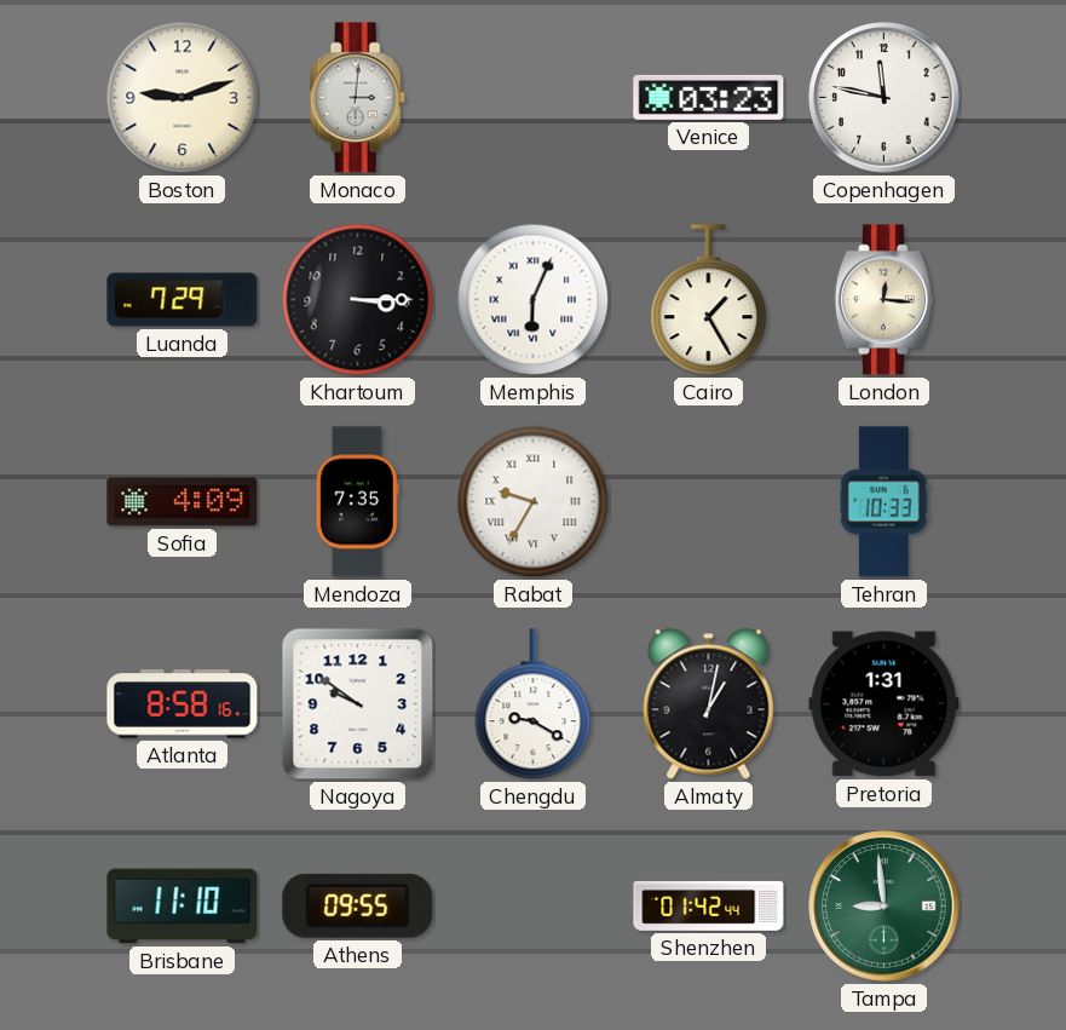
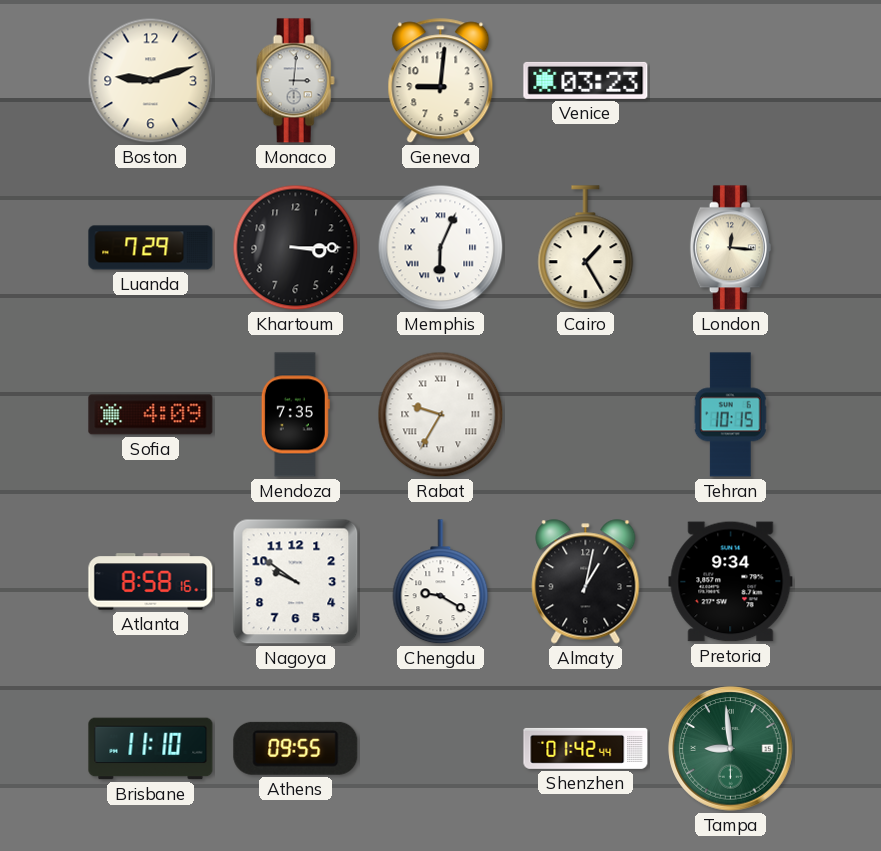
Geneva: none -> 9:01
Copenhagen: 11:47 -> none
Tehran: 10:33 -> 10:15
Pretoria: 1:31 -> 9:34
